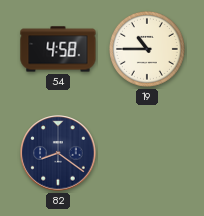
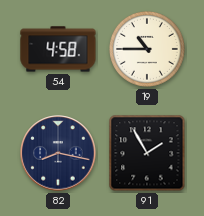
82: 8:21 -> 8:17
91: none -> 1:55
